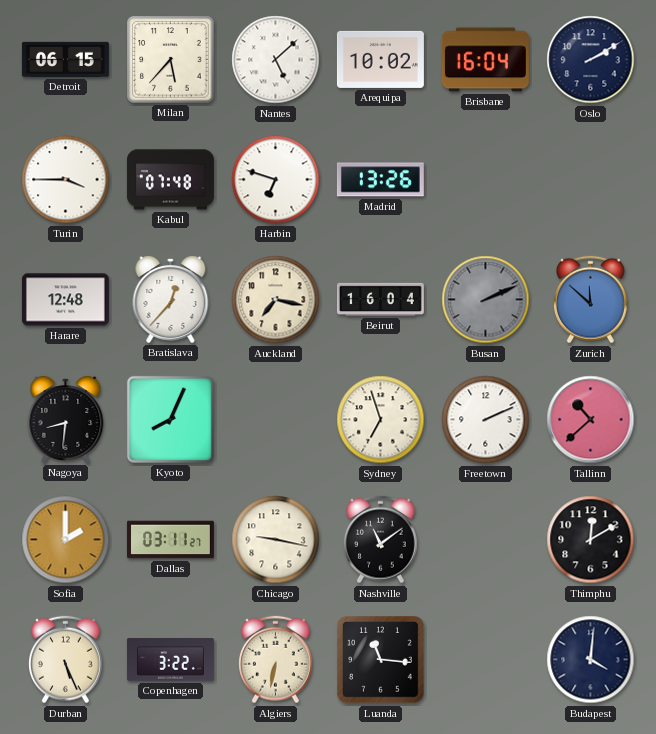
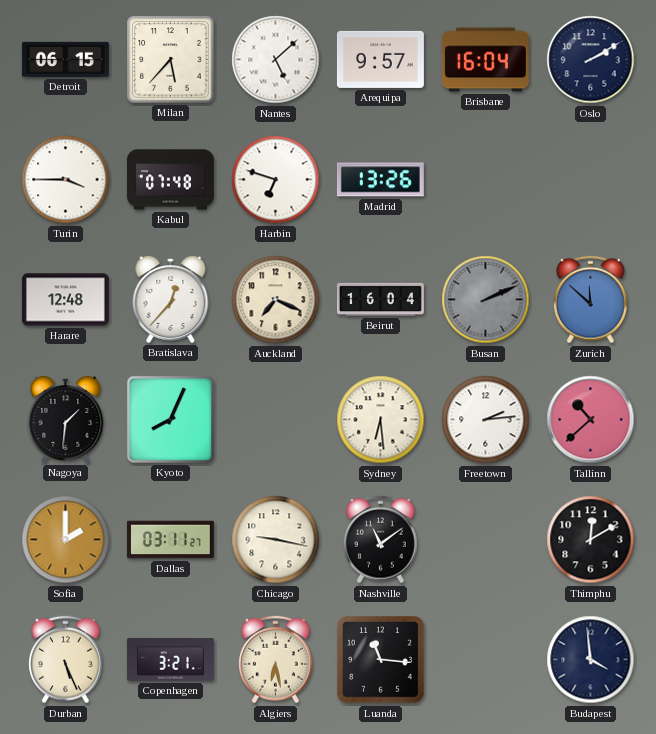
Arequipa: 10:02 -> 9:57
Auckland: 7:17 -> 7:19
Nagoya: 8:31 -> 1:31
Sydney: 6:57 -> 6:29
Freetown: 2:11 -> 2:14
Copenhagen: 3:22 -> 3:21
Algiers: 6:32 -> 6:28
Budapest: 4:01 -> 3:59
